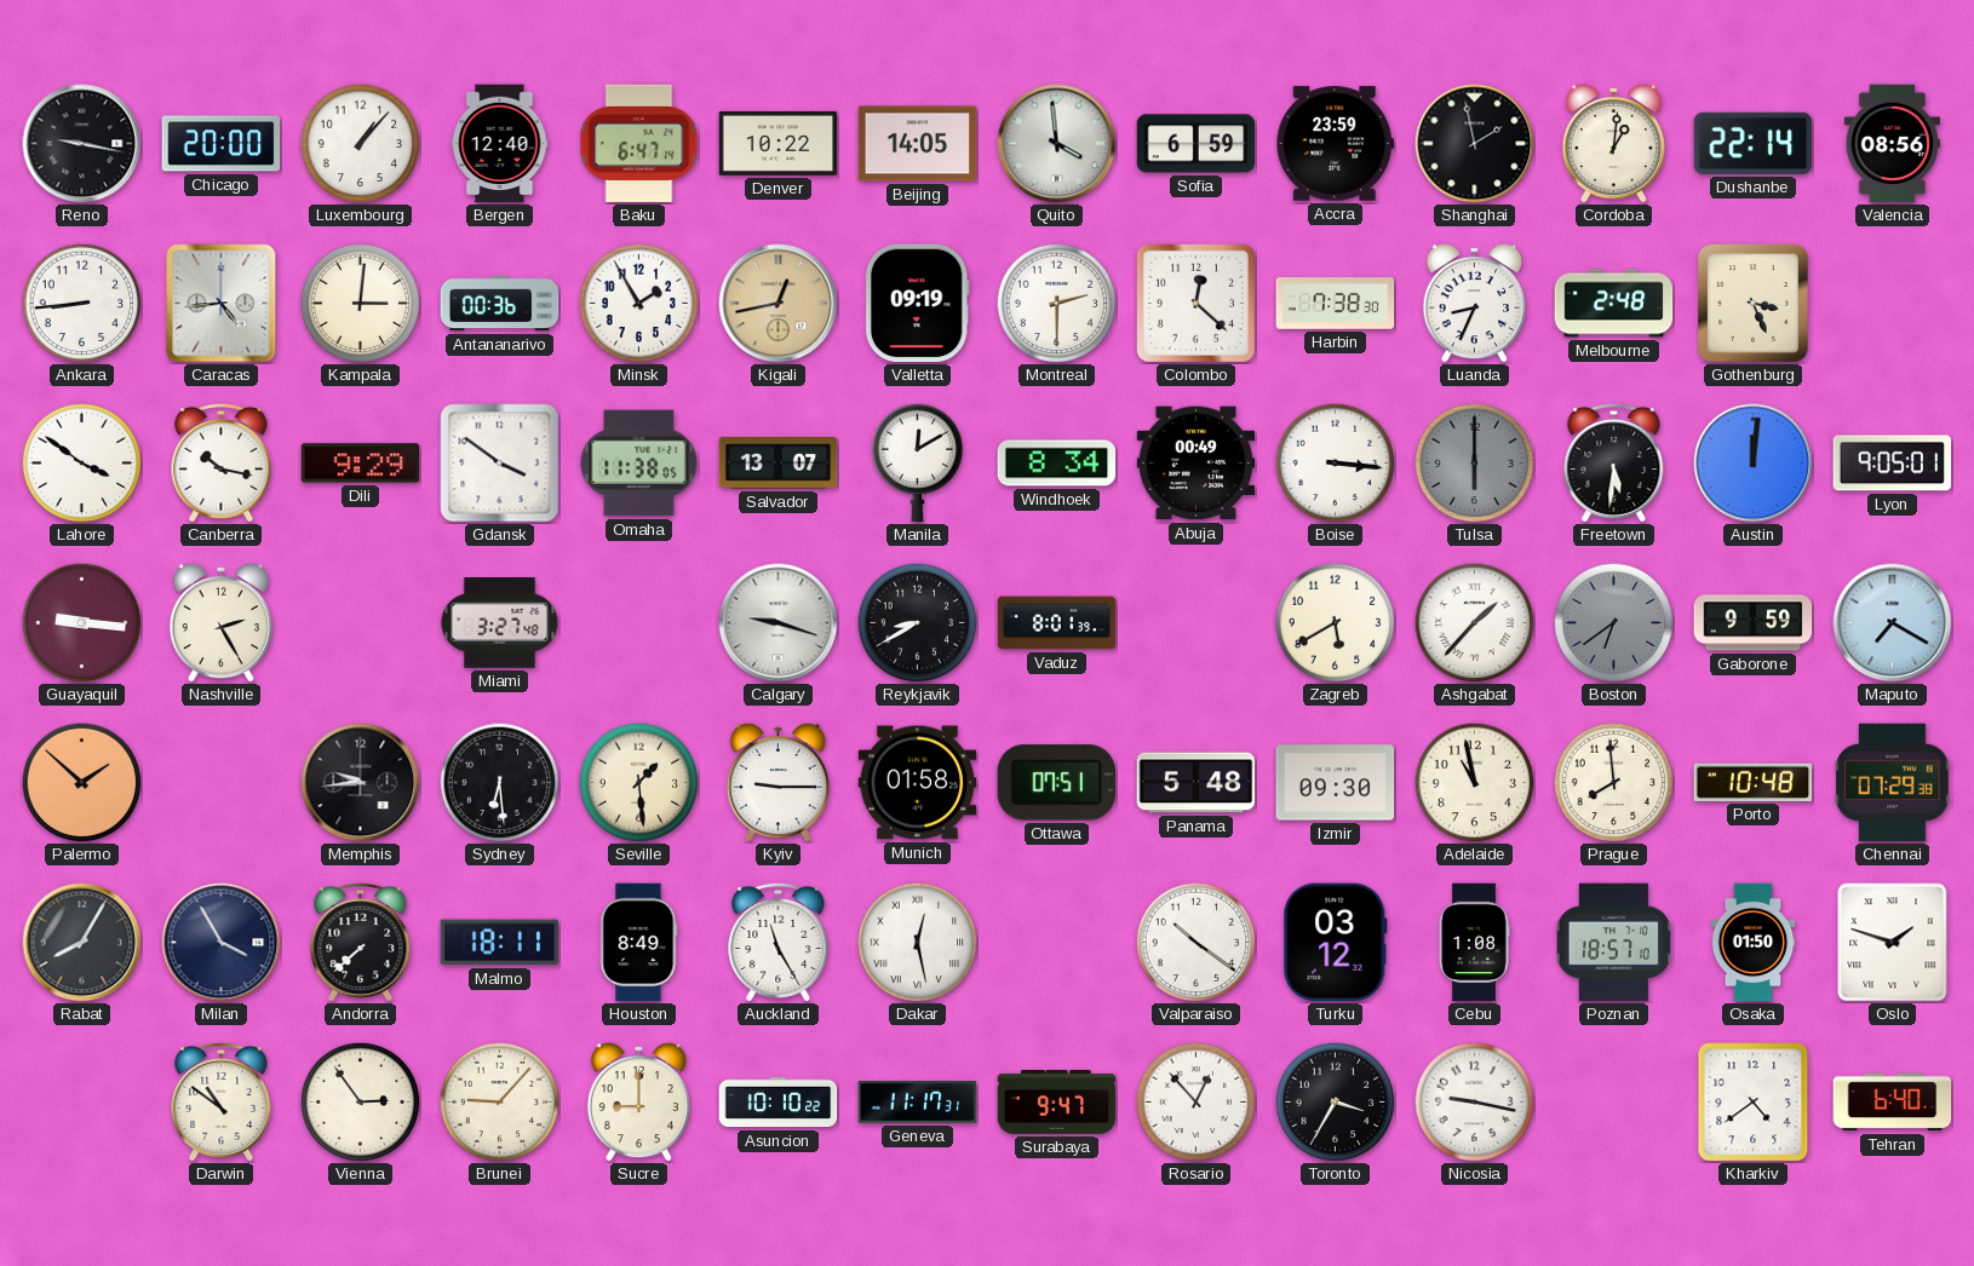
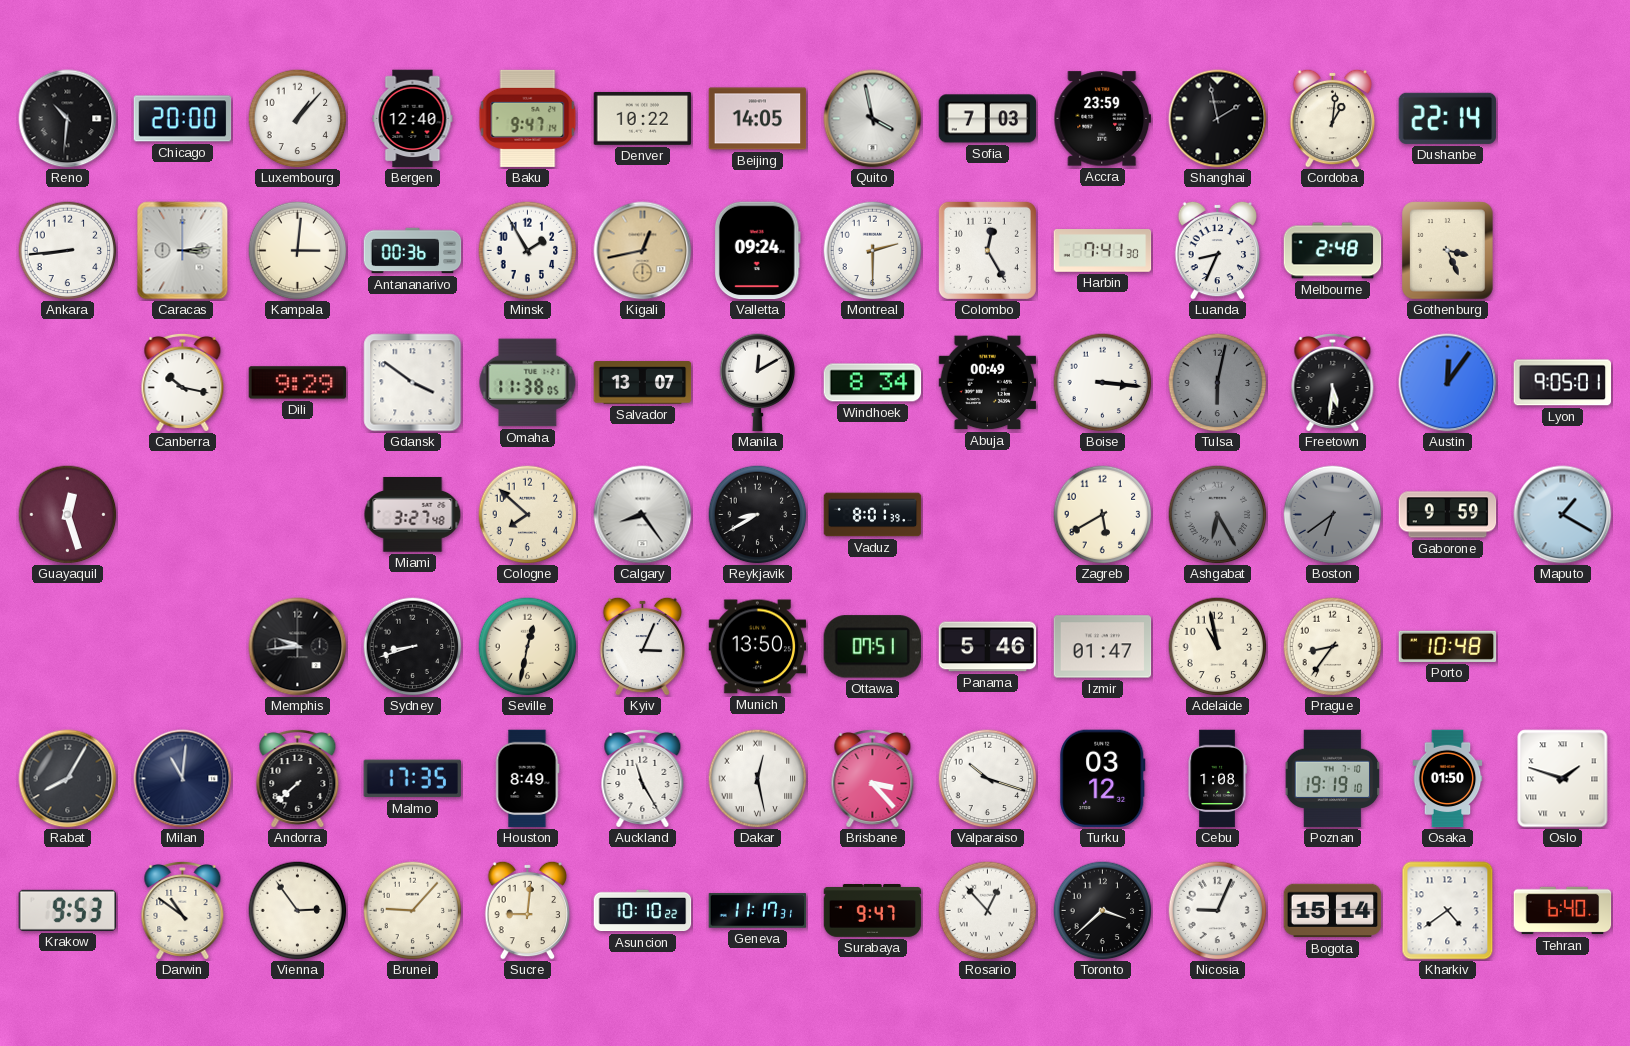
Reno: 9:17 -> 10:31
Baku: 6:47 -> 9:47
Quito: 3:59 -> 3:58
Sofia: 6:59 -> 7:03
Valencia: 08:56 -> none
Caracas: 4:44 -> 3:14
Valletta: 09:19 -> 09:24
Colombo: 12:22 -> 12:25
Harbin: 7:38 -> 7:41
Lahore: 3:51 -> none
Tulsa: 6:00 -> 6:02
Austin: 12:01 -> 12:06
Guayaquil: 9:16 -> 12:27
Nashville: 2:25 -> none
Cologne: none -> 7:52
Calgary: 9:18 -> 8:24
Ashgabat: 1:37 -> 6:25
Ashgabat dial: white -> grey
Maputo: 7:20 -> 1:20
Palermo: 1:52 -> none
Sydney: 6:29 -> 8:42
Seville: 1:29 -> 12:32
Kyiv: 9:15 -> 3:04
Munich: 01:58 -> 13:50
Panama: 5:48 -> 5:46
Izmir: 09:30 -> 01:47
Prague: 7:59 -> 8:36
Chennai: 07:29 -> none
Milan: 3:55 -> 11:01
Malmo: 18:11 -> 17:35
Brisbane: none -> 3:23
Valparaiso: 10:21 -> 10:18
Poznan: 18:57 -> 19:19
Krakow: none -> 9:53
Sucre: 9:00 -> 9:01
Toronto: 3:35 -> 3:38
Nicosia: 9:17 -> 9:04
Bogota: none -> 15:14
